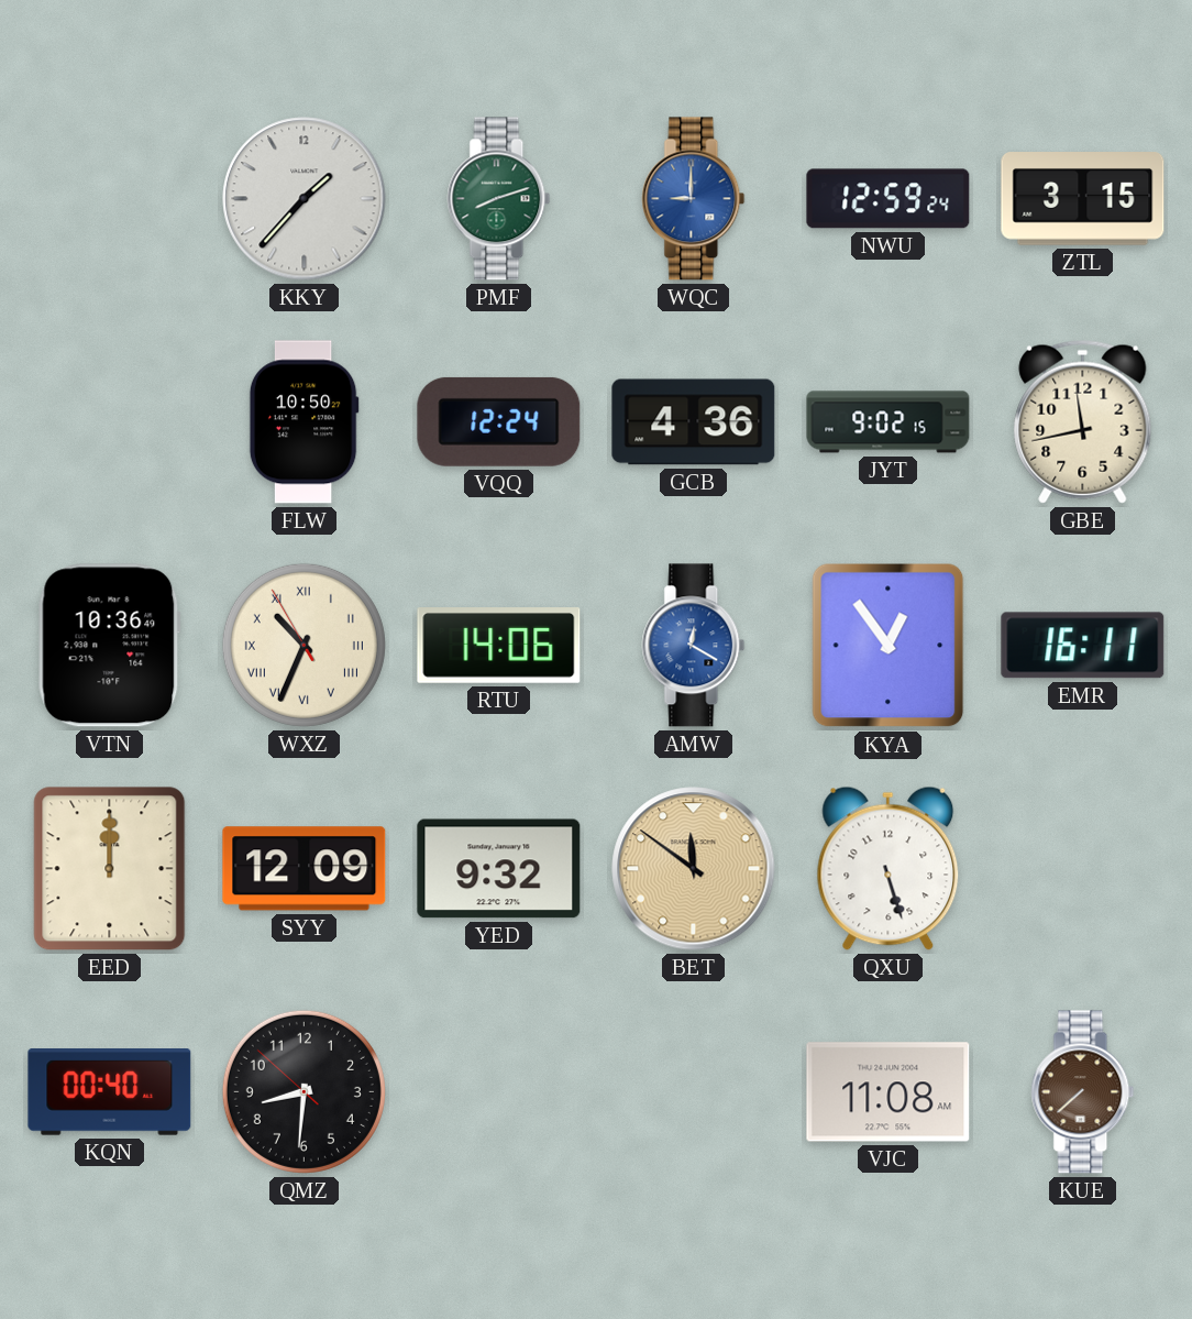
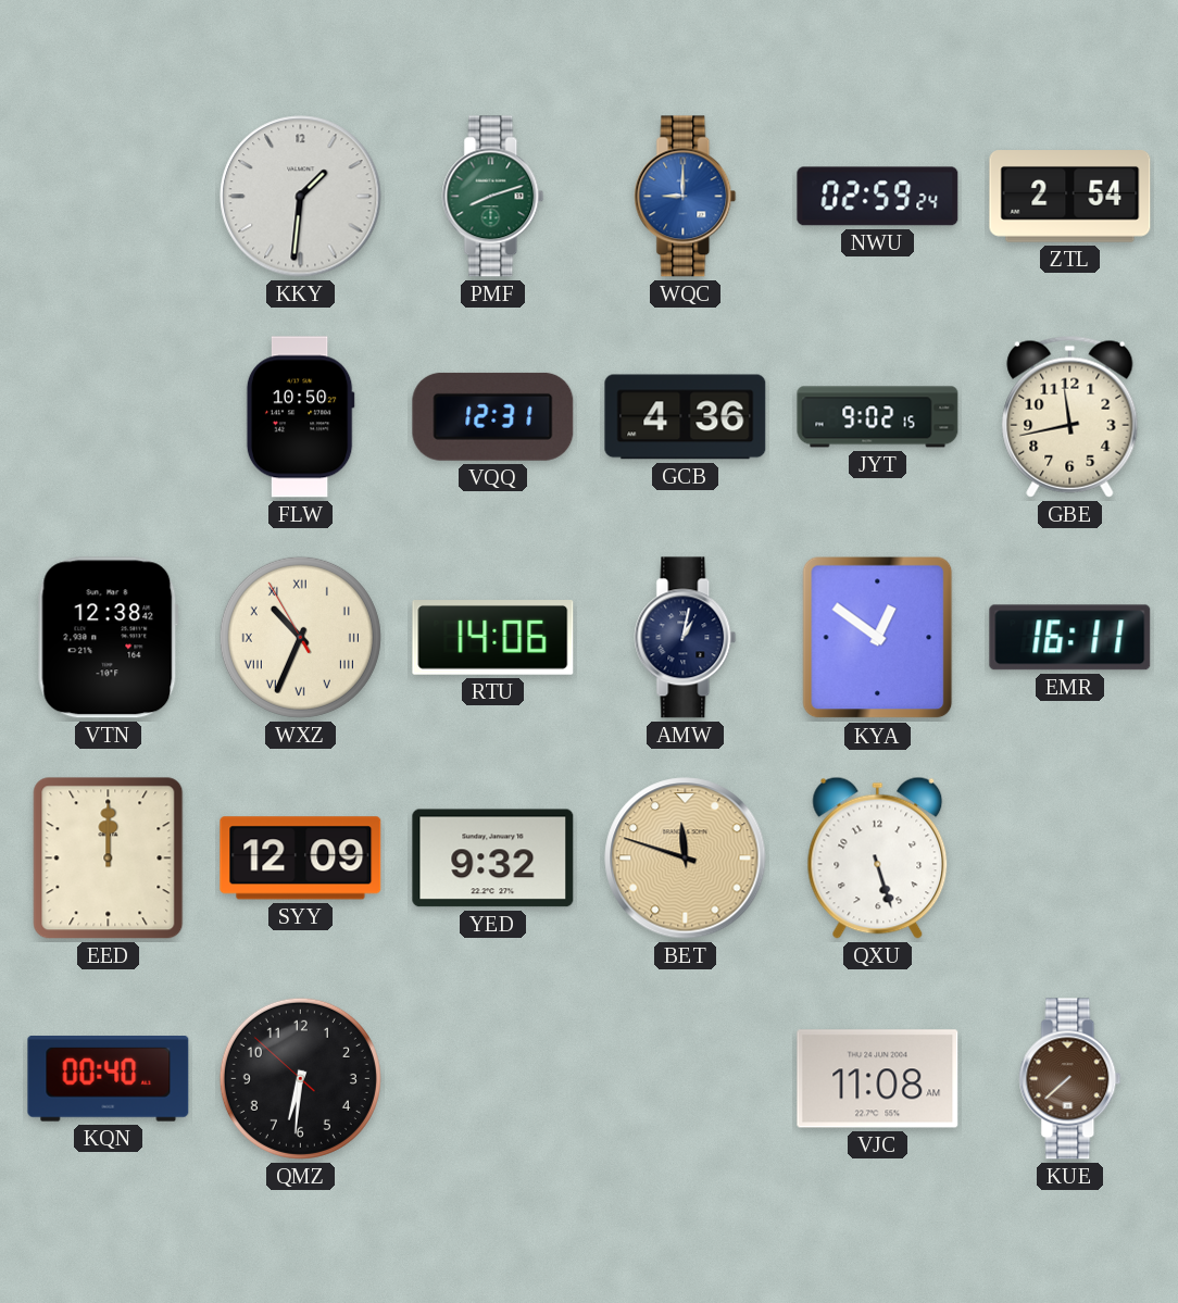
KKY: 1:37 -> 1:31
NWU: 12:59 -> 02:59
ZTL: 3:15 -> 2:54
VQQ: 12:24 -> 12:31
VTN: 10:36 -> 12:38
AMW: 12:20 -> 1:02
AMW dial: blue -> navy
KYA: 12:54 -> 12:51
BET: 11:51 -> 11:48
QMZ: 8:30 -> 6:30
